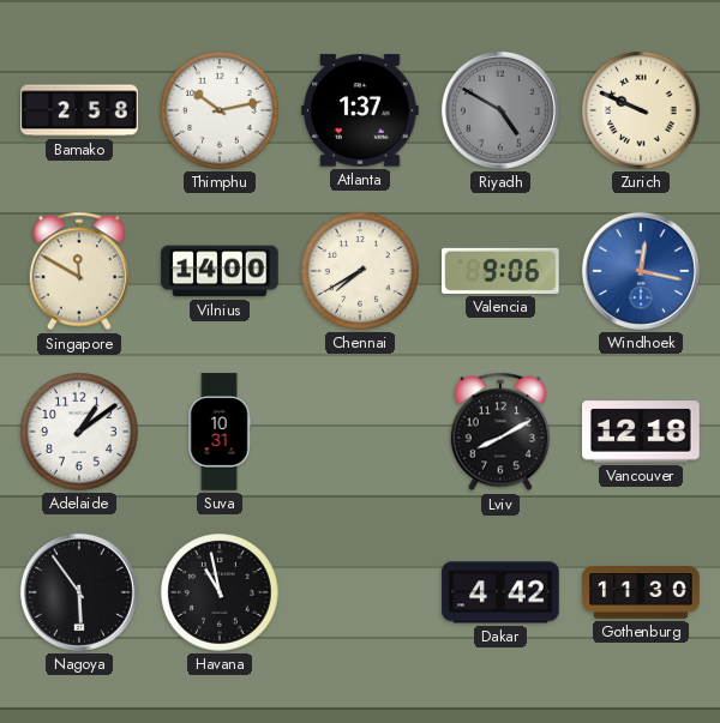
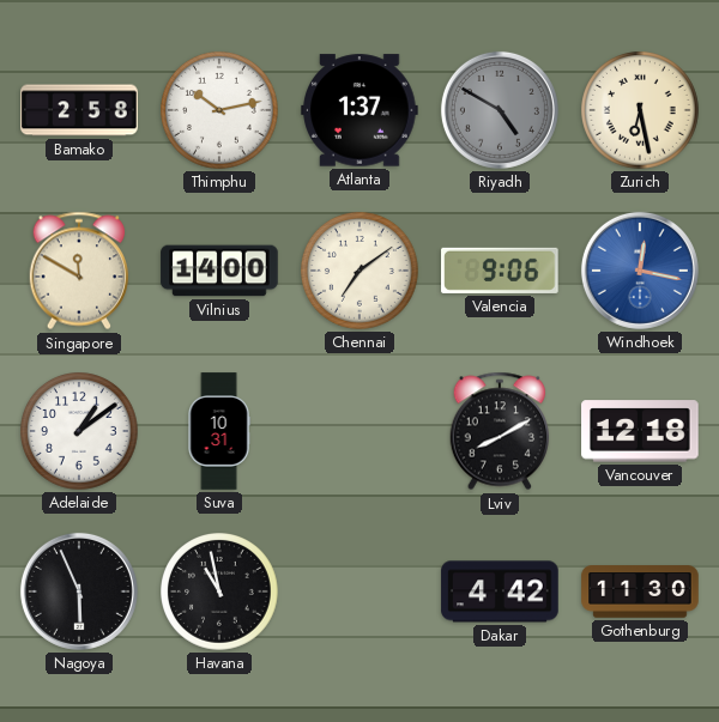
Zurich: 9:49 -> 6:28
Chennai: 7:40 -> 7:09
Nagoya: 5:54 -> 5:56
